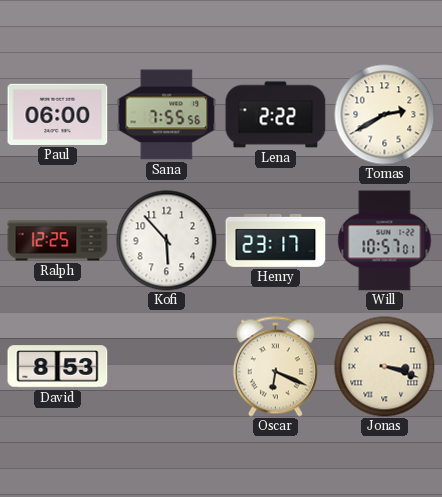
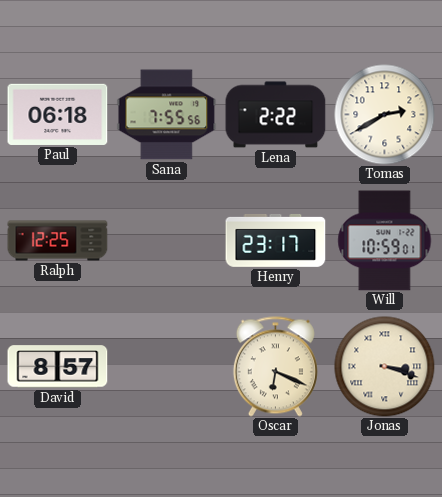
Paul: 06:00 -> 06:18
Kofi: 5:53 -> none
Will: 10:57 -> 10:59
David: 8:53 -> 8:57
